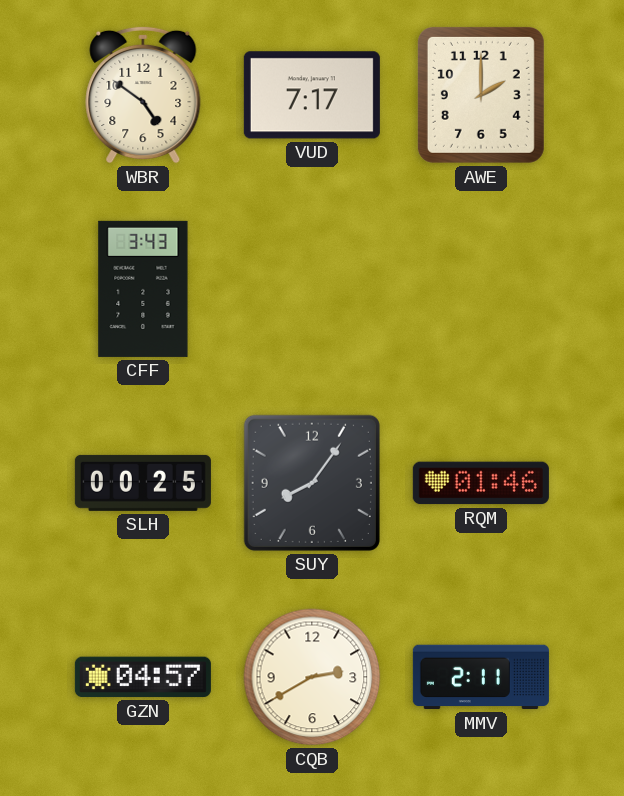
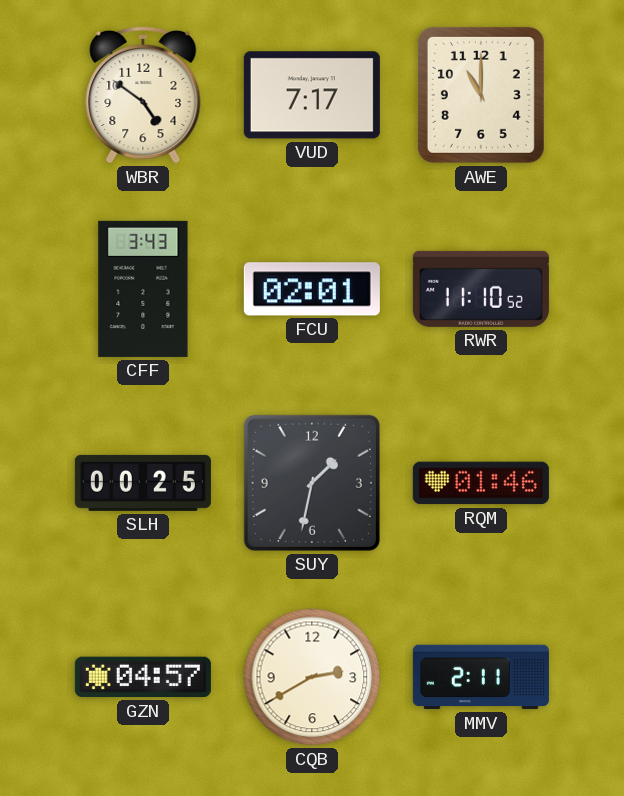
AWE: 2:00 -> 11:00
FCU: none -> 02:01
RWR: none -> 11:10
SUY: 8:06 -> 1:32
